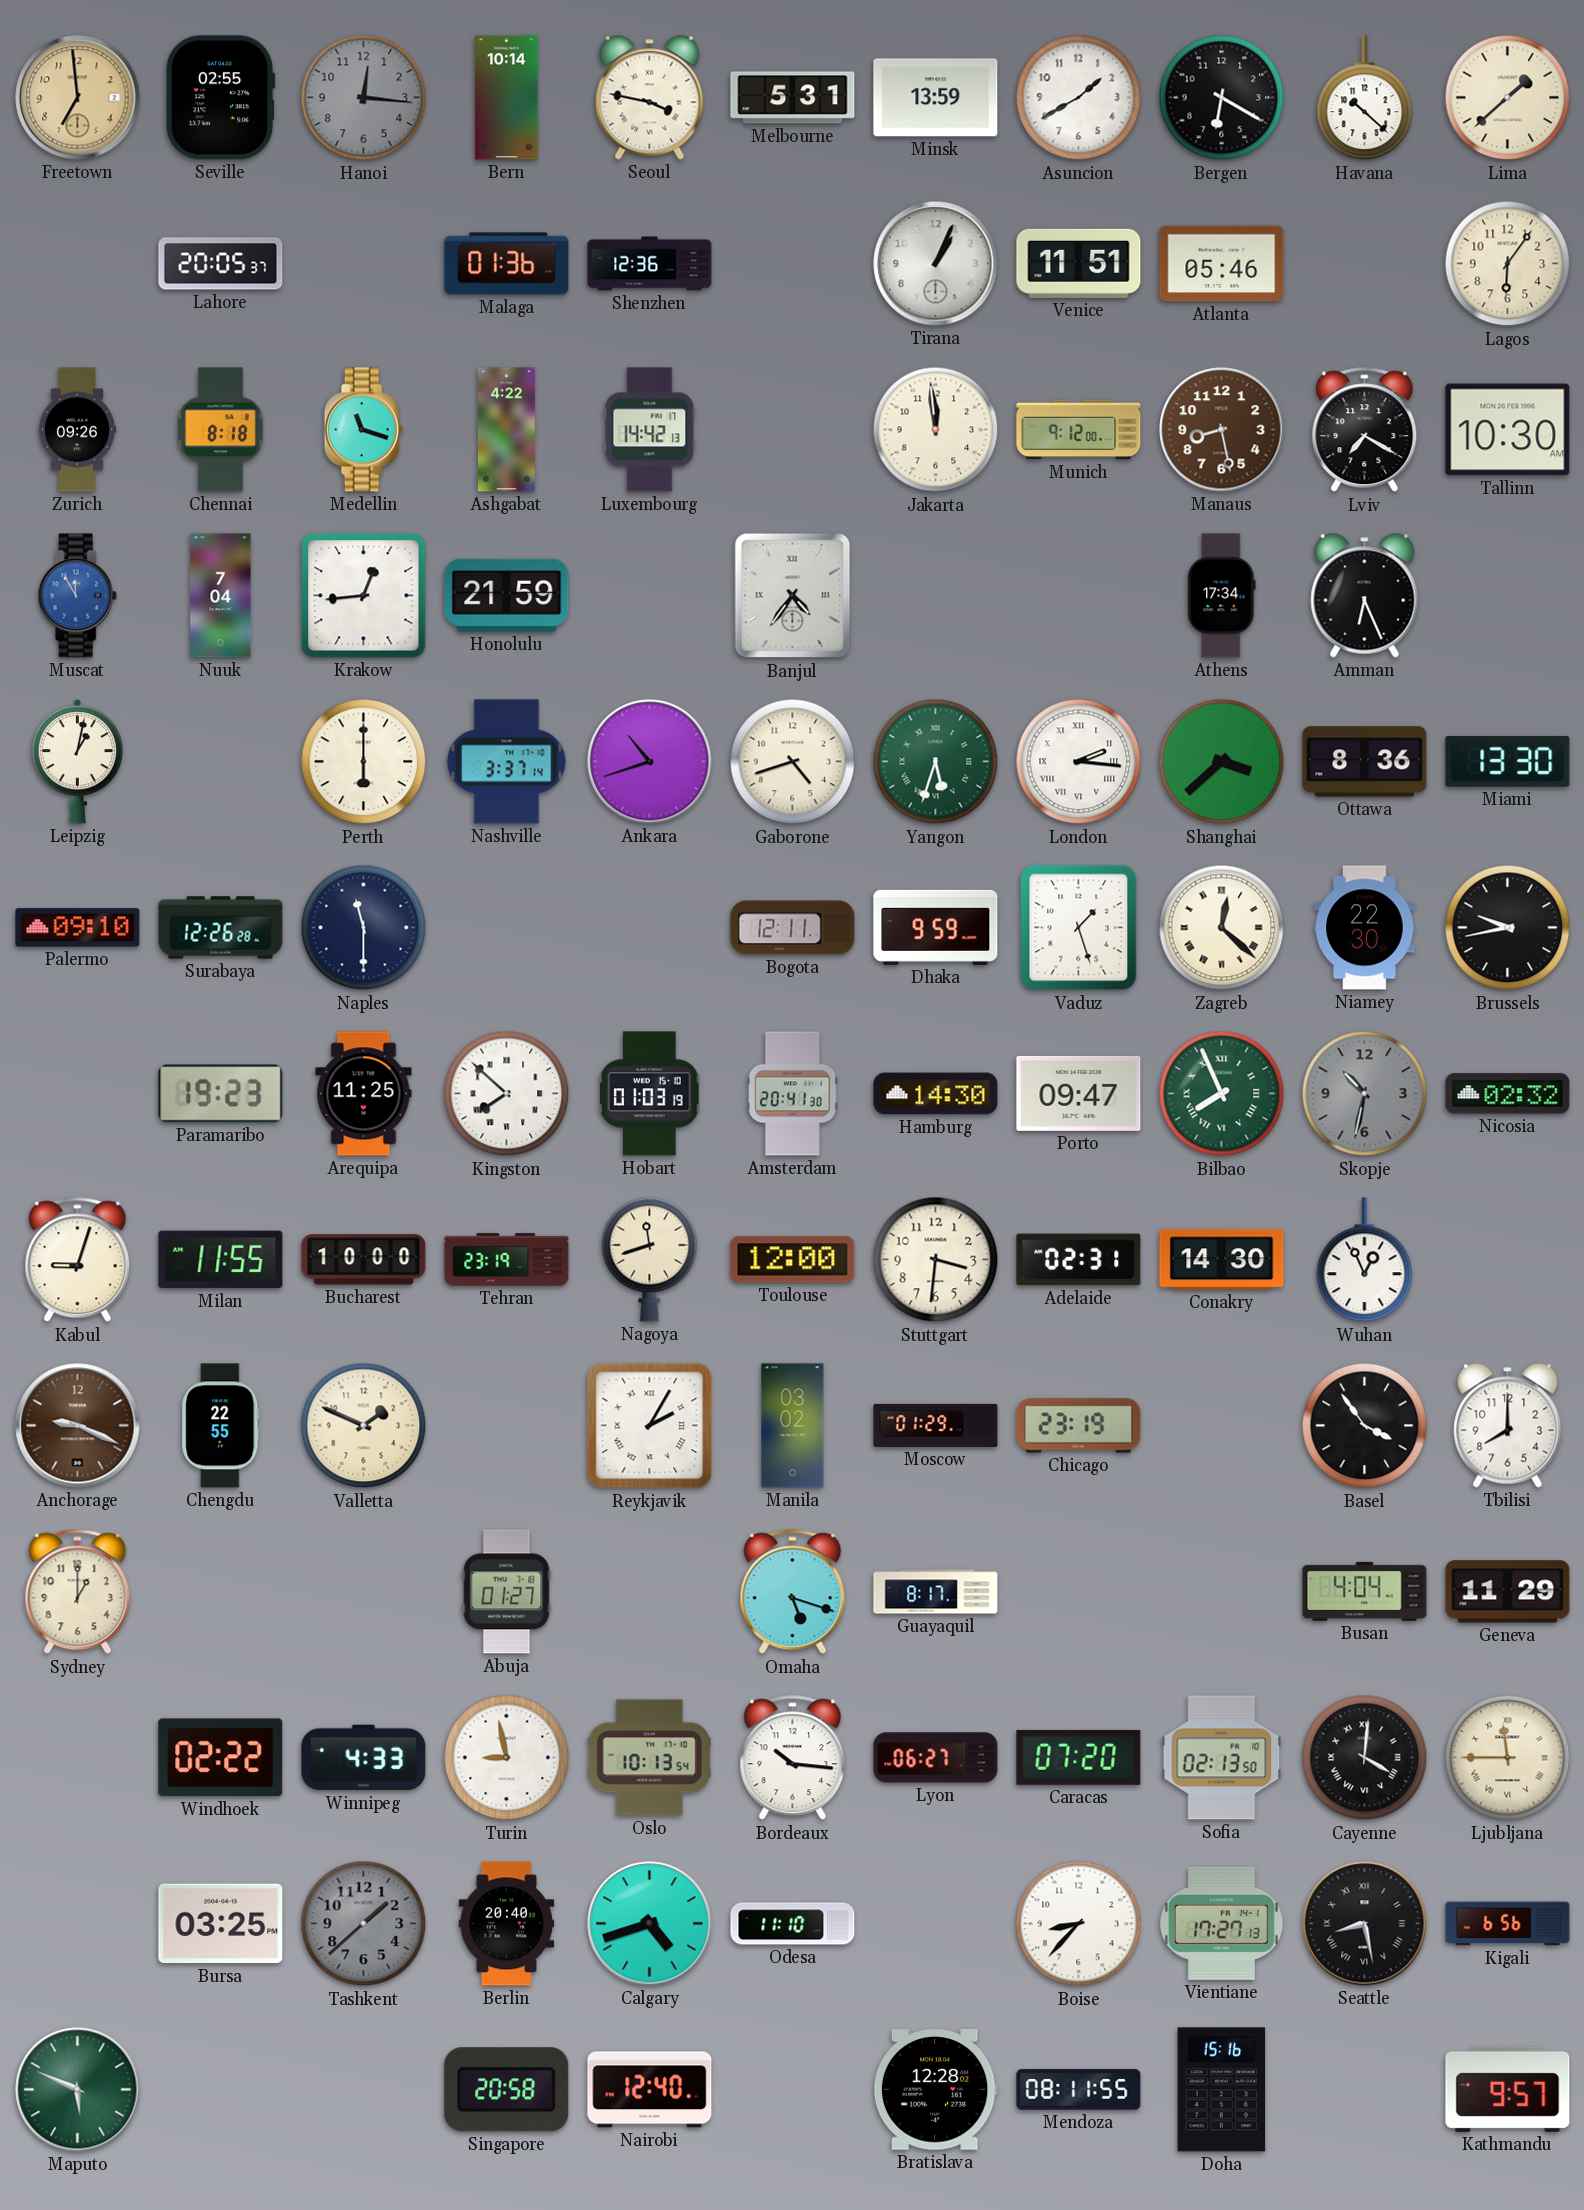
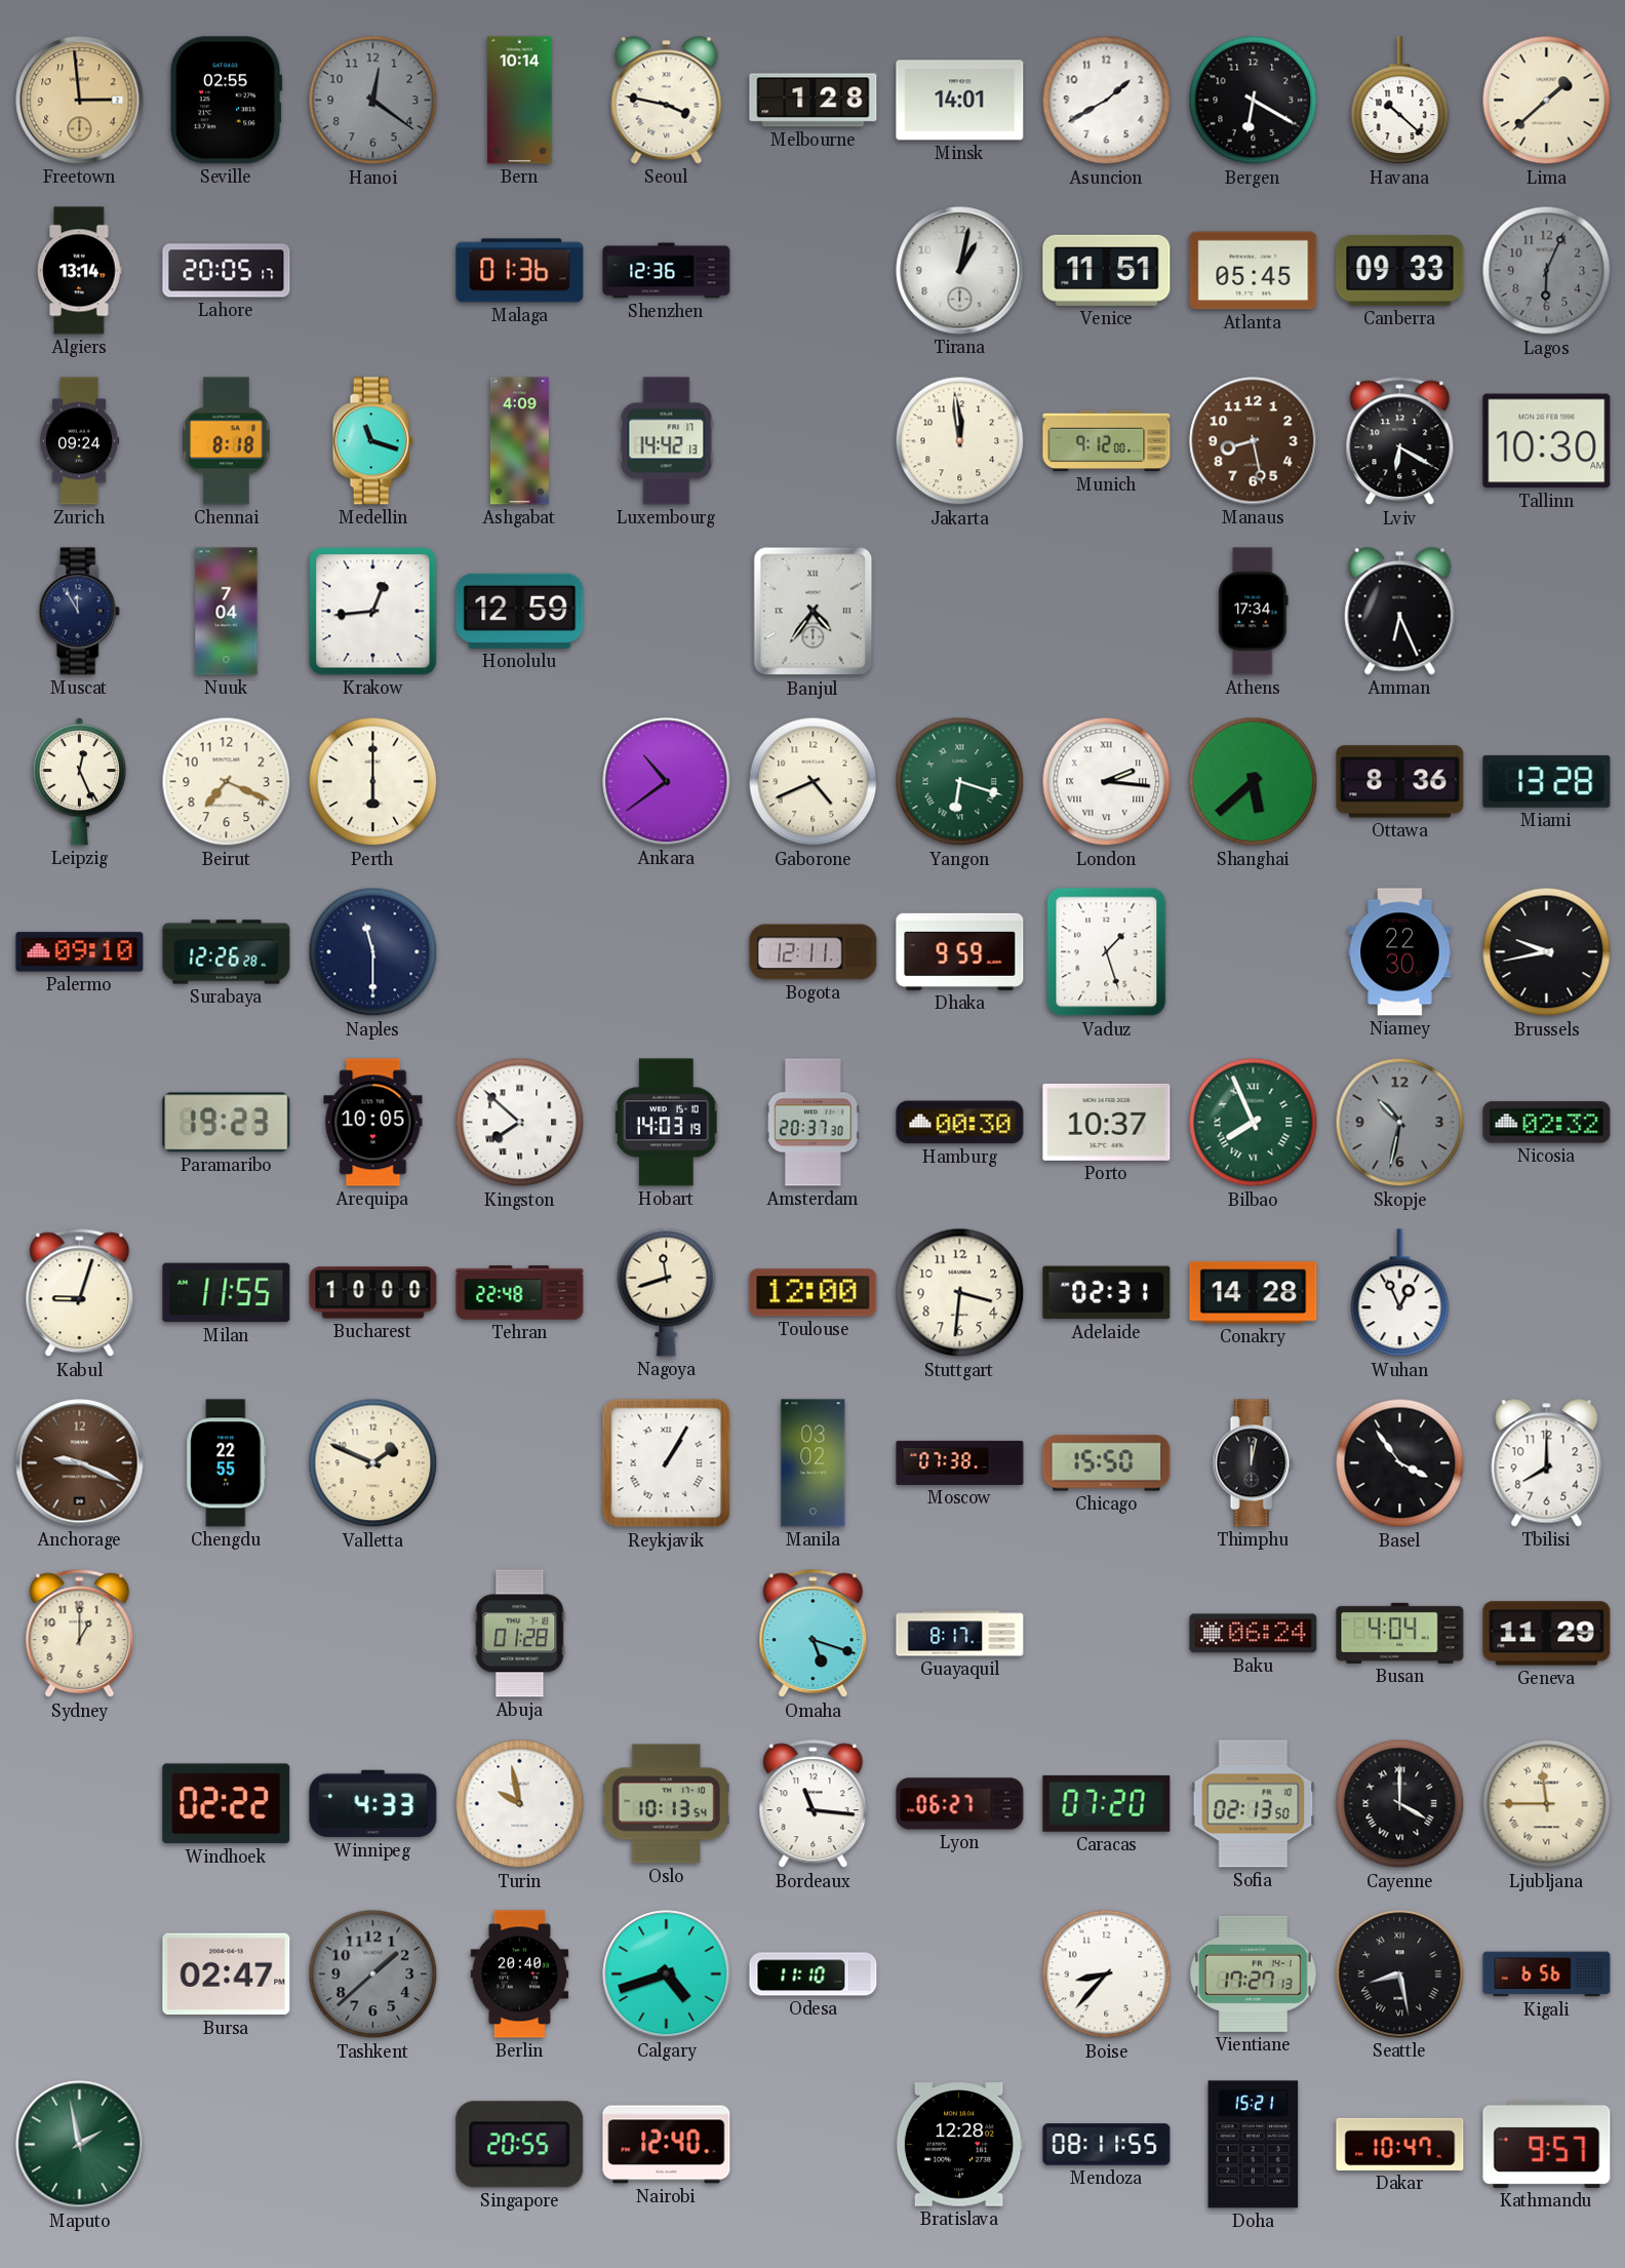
Freetown: 6:59 -> 2:59
Hanoi: 12:16 -> 12:21
Melbourne: 5:31 -> 1:28
Minsk: 13:59 -> 14:01
Algiers: none -> 13:14
Lahore: 20:05:37 -> 20:05:17
Tirana: 1:04 -> 1:02
Atlanta: 05:46 -> 05:45
Canberra: none -> 09:33
Lagos: 6:06 -> 6:04
Lagos dial: cream -> grey
Zurich: 09:26 -> 09:24
Ashgabat: 4:22 -> 4:09
Lviv: 7:20 -> 6:20
Muscat dial: blue -> navy
Honolulu: 21:59 -> 12:59
Leipzig: 1:02 -> 12:26
Beirut: none -> 7:19
Nashville: 3:37 -> none
Ankara: 10:42 -> 10:39
Gaborone: 4:42 -> 4:41
Yangon: 5:33 -> 6:18
Shanghai: 3:38 -> 5:38
Miami: 13:30 -> 13:28
Zagreb: 12:22 -> none
Arequipa: 11:25 -> 10:05
Hobart: 01:03 -> 14:03
Amsterdam: 20:41 -> 20:37
Hamburg: 14:30 -> 00:30
Porto: 09:47 -> 10:37
Tehran: 23:19 -> 22:48
Conakry: 14:30 -> 14:28
Reykjavik: 2:05 -> 1:05
Moscow: 01:29 -> 07:38
Chicago: 23:19 -> 15:50
Thimphu: none -> 12:02
Abuja: 01:27 -> 01:28
Baku: none -> 06:24
Turin: 8:58 -> 9:58
Bordeaux: 10:16 -> 11:16
Cayenne: 4:01 -> 4:00
Bursa: 03:25 -> 02:47
Maputo: 5:49 -> 1:58
Singapore: 20:58 -> 20:55
Doha: 15:16 -> 15:21
Dakar: none -> 10:47
